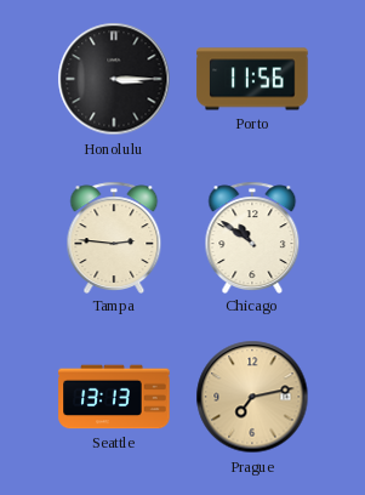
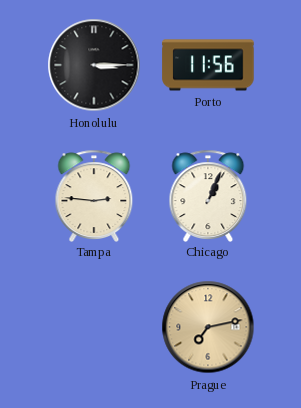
Chicago: 10:51 -> 1:04
Seattle: 13:13 -> none
